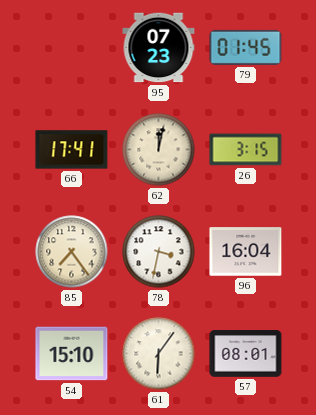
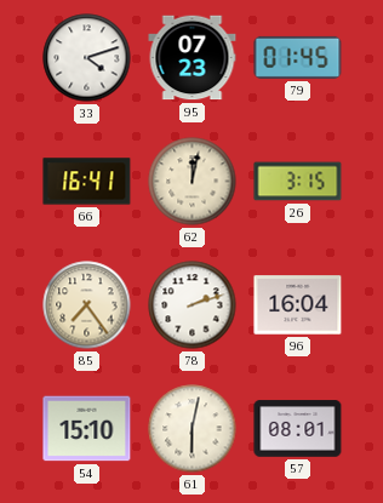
33: none -> 4:12
66: 17:41 -> 16:41
78: 3:32 -> 2:12
61: 6:06 -> 6:02
